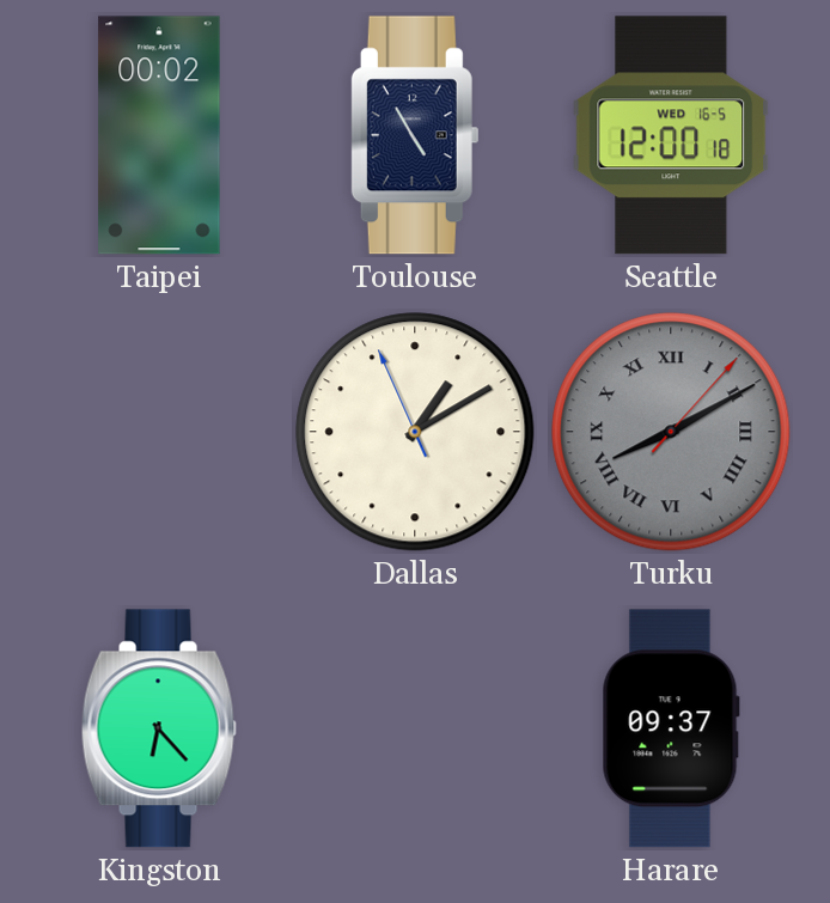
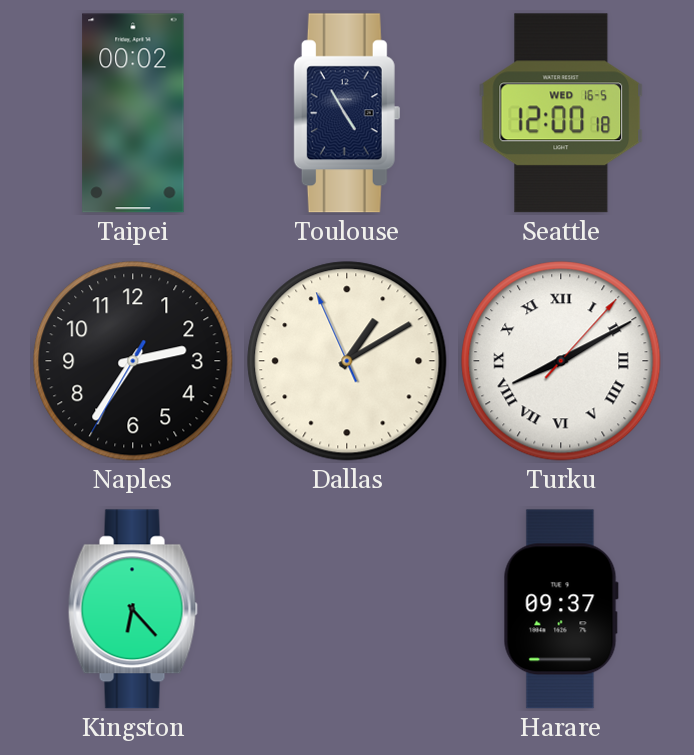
Naples: none -> 2:35
Turku dial: grey -> white
